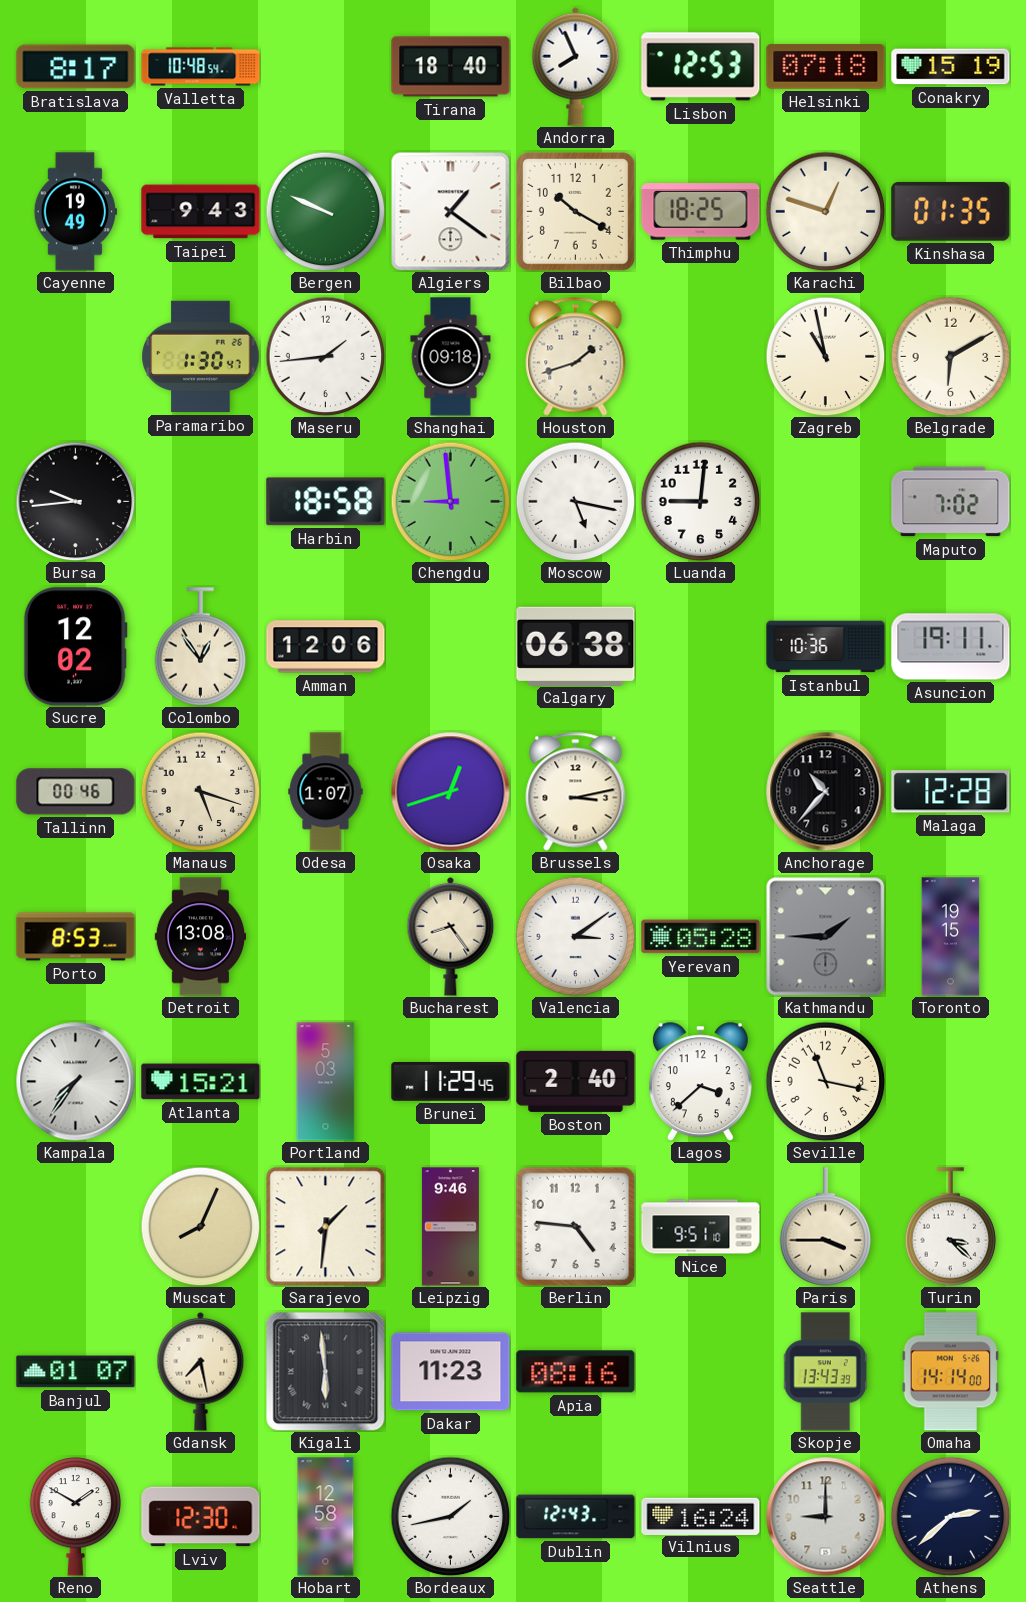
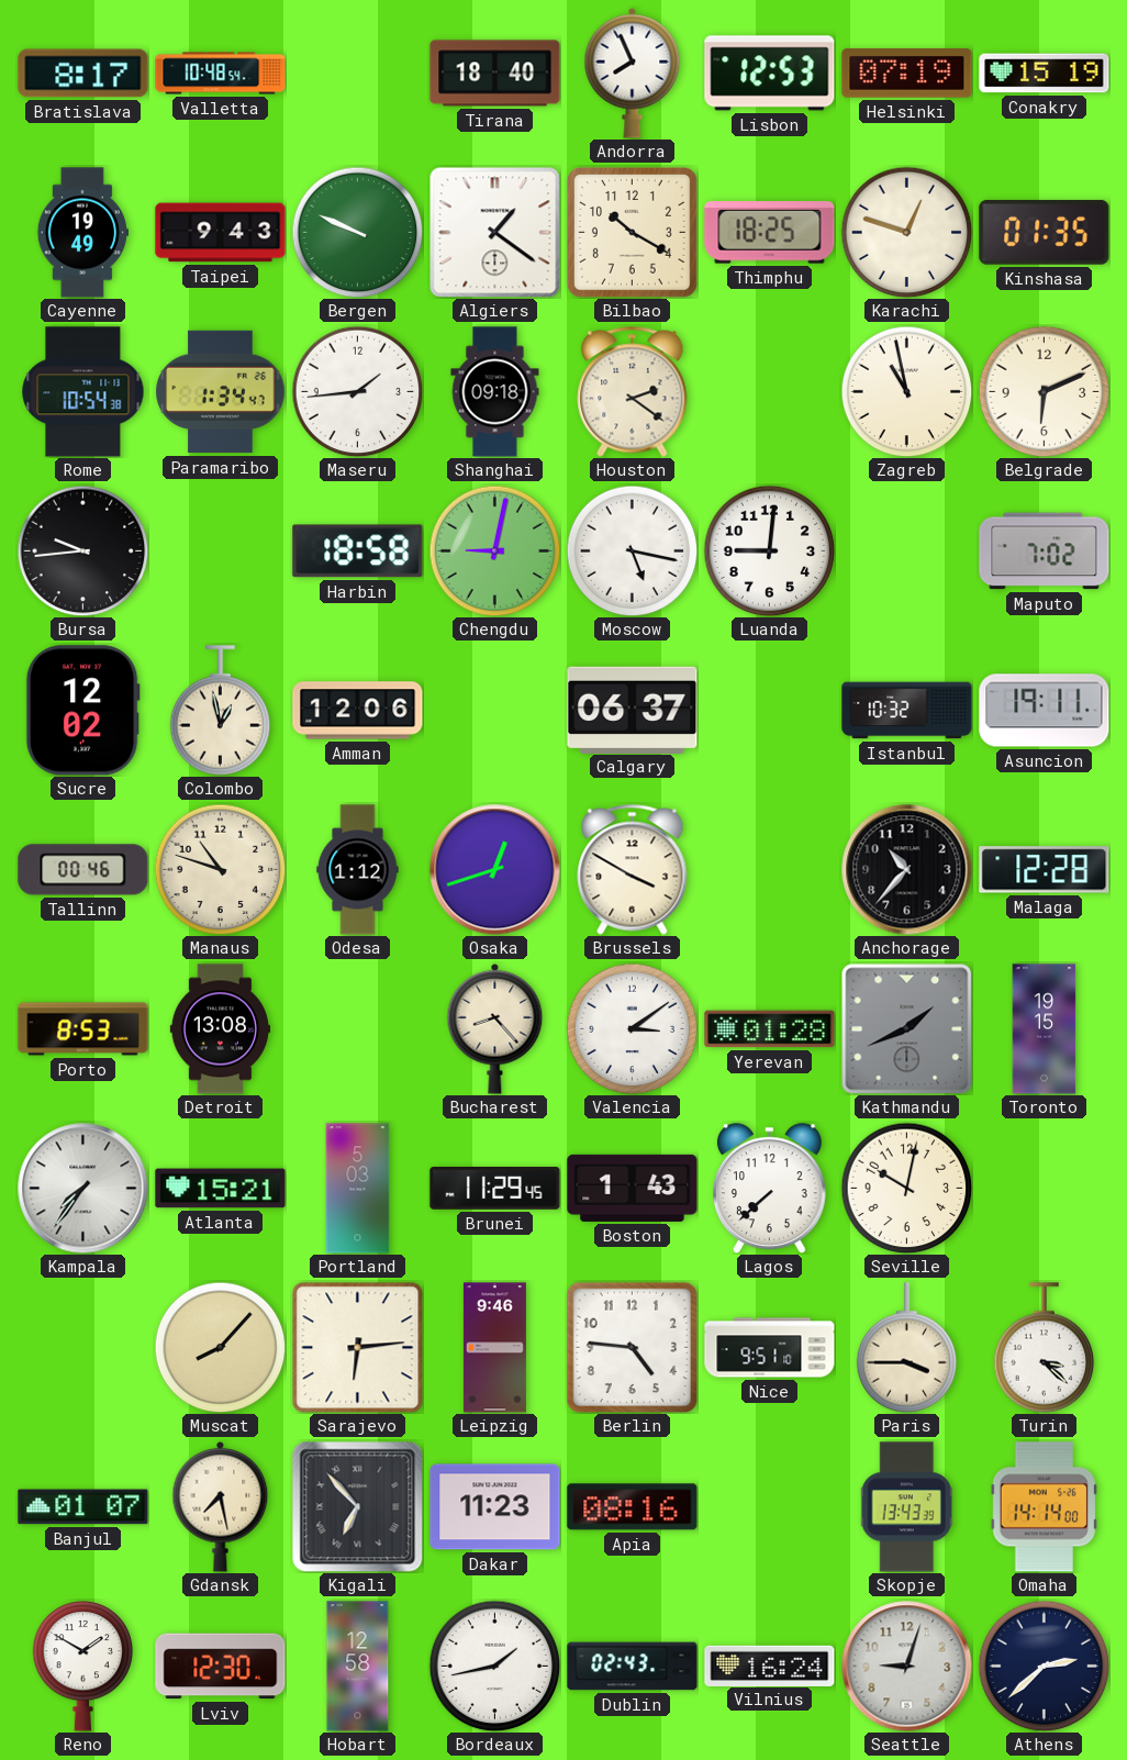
Helsinki: 07:18 -> 07:19
Rome: none -> 10:54
Paramaribo: 1:30 -> 1:34
Houston: 1:42 -> 2:21
Belgrade: 6:10 -> 6:11
Chengdu: 8:59 -> 9:02
Colombo: 12:54 -> 12:58
Calgary: 06:38 -> 06:37
Istanbul: 10:36 -> 10:32
Manaus: 5:18 -> 10:48
Odesa: 1:07 -> 1:12
Brussels: 3:13 -> 3:50
Bucharest: 8:24 -> 8:23
Yerevan: 05:28 -> 01:28
Kathmandu: 1:45 -> 1:41
Boston: 2:40 -> 1:43
Lagos: 3:38 -> 7:38
Seville: 11:17 -> 10:02
Muscat: 8:04 -> 8:07
Sarajevo: 1:31 -> 6:14
Kigali: 5:59 -> 6:53
Dublin: 12:43 -> 02:43
Seattle: 9:00 -> 9:03
